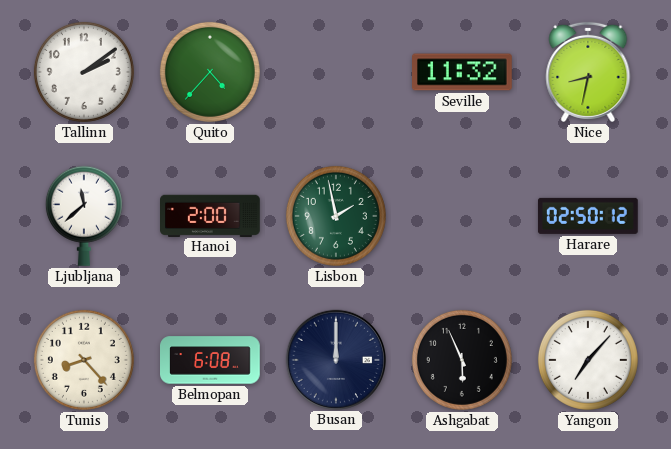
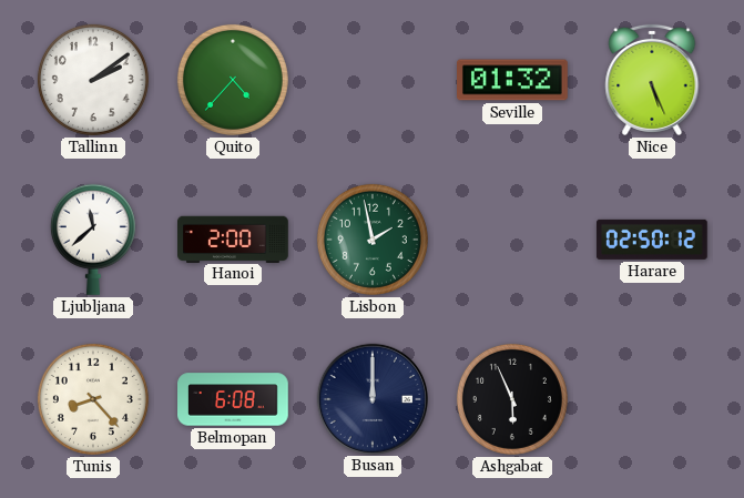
Seville: 11:32 -> 01:32
Nice: 8:32 -> 5:26
Yangon: 7:07 -> none
